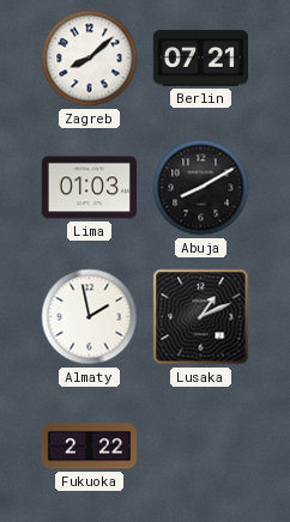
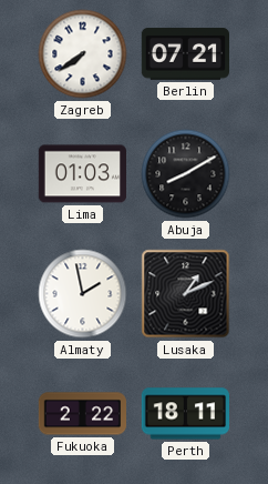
Zagreb: 8:08 -> 7:39
Perth: none -> 18:11
